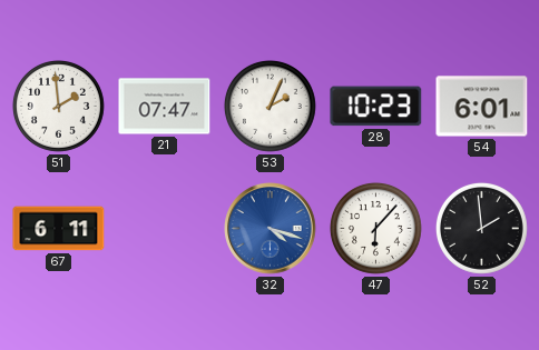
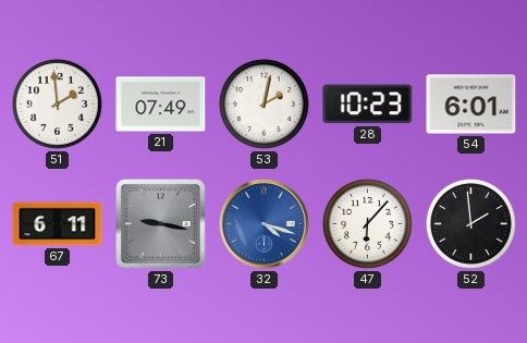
21: 07:47 -> 07:49
53: 2:04 -> 2:02
73: none -> 9:17
